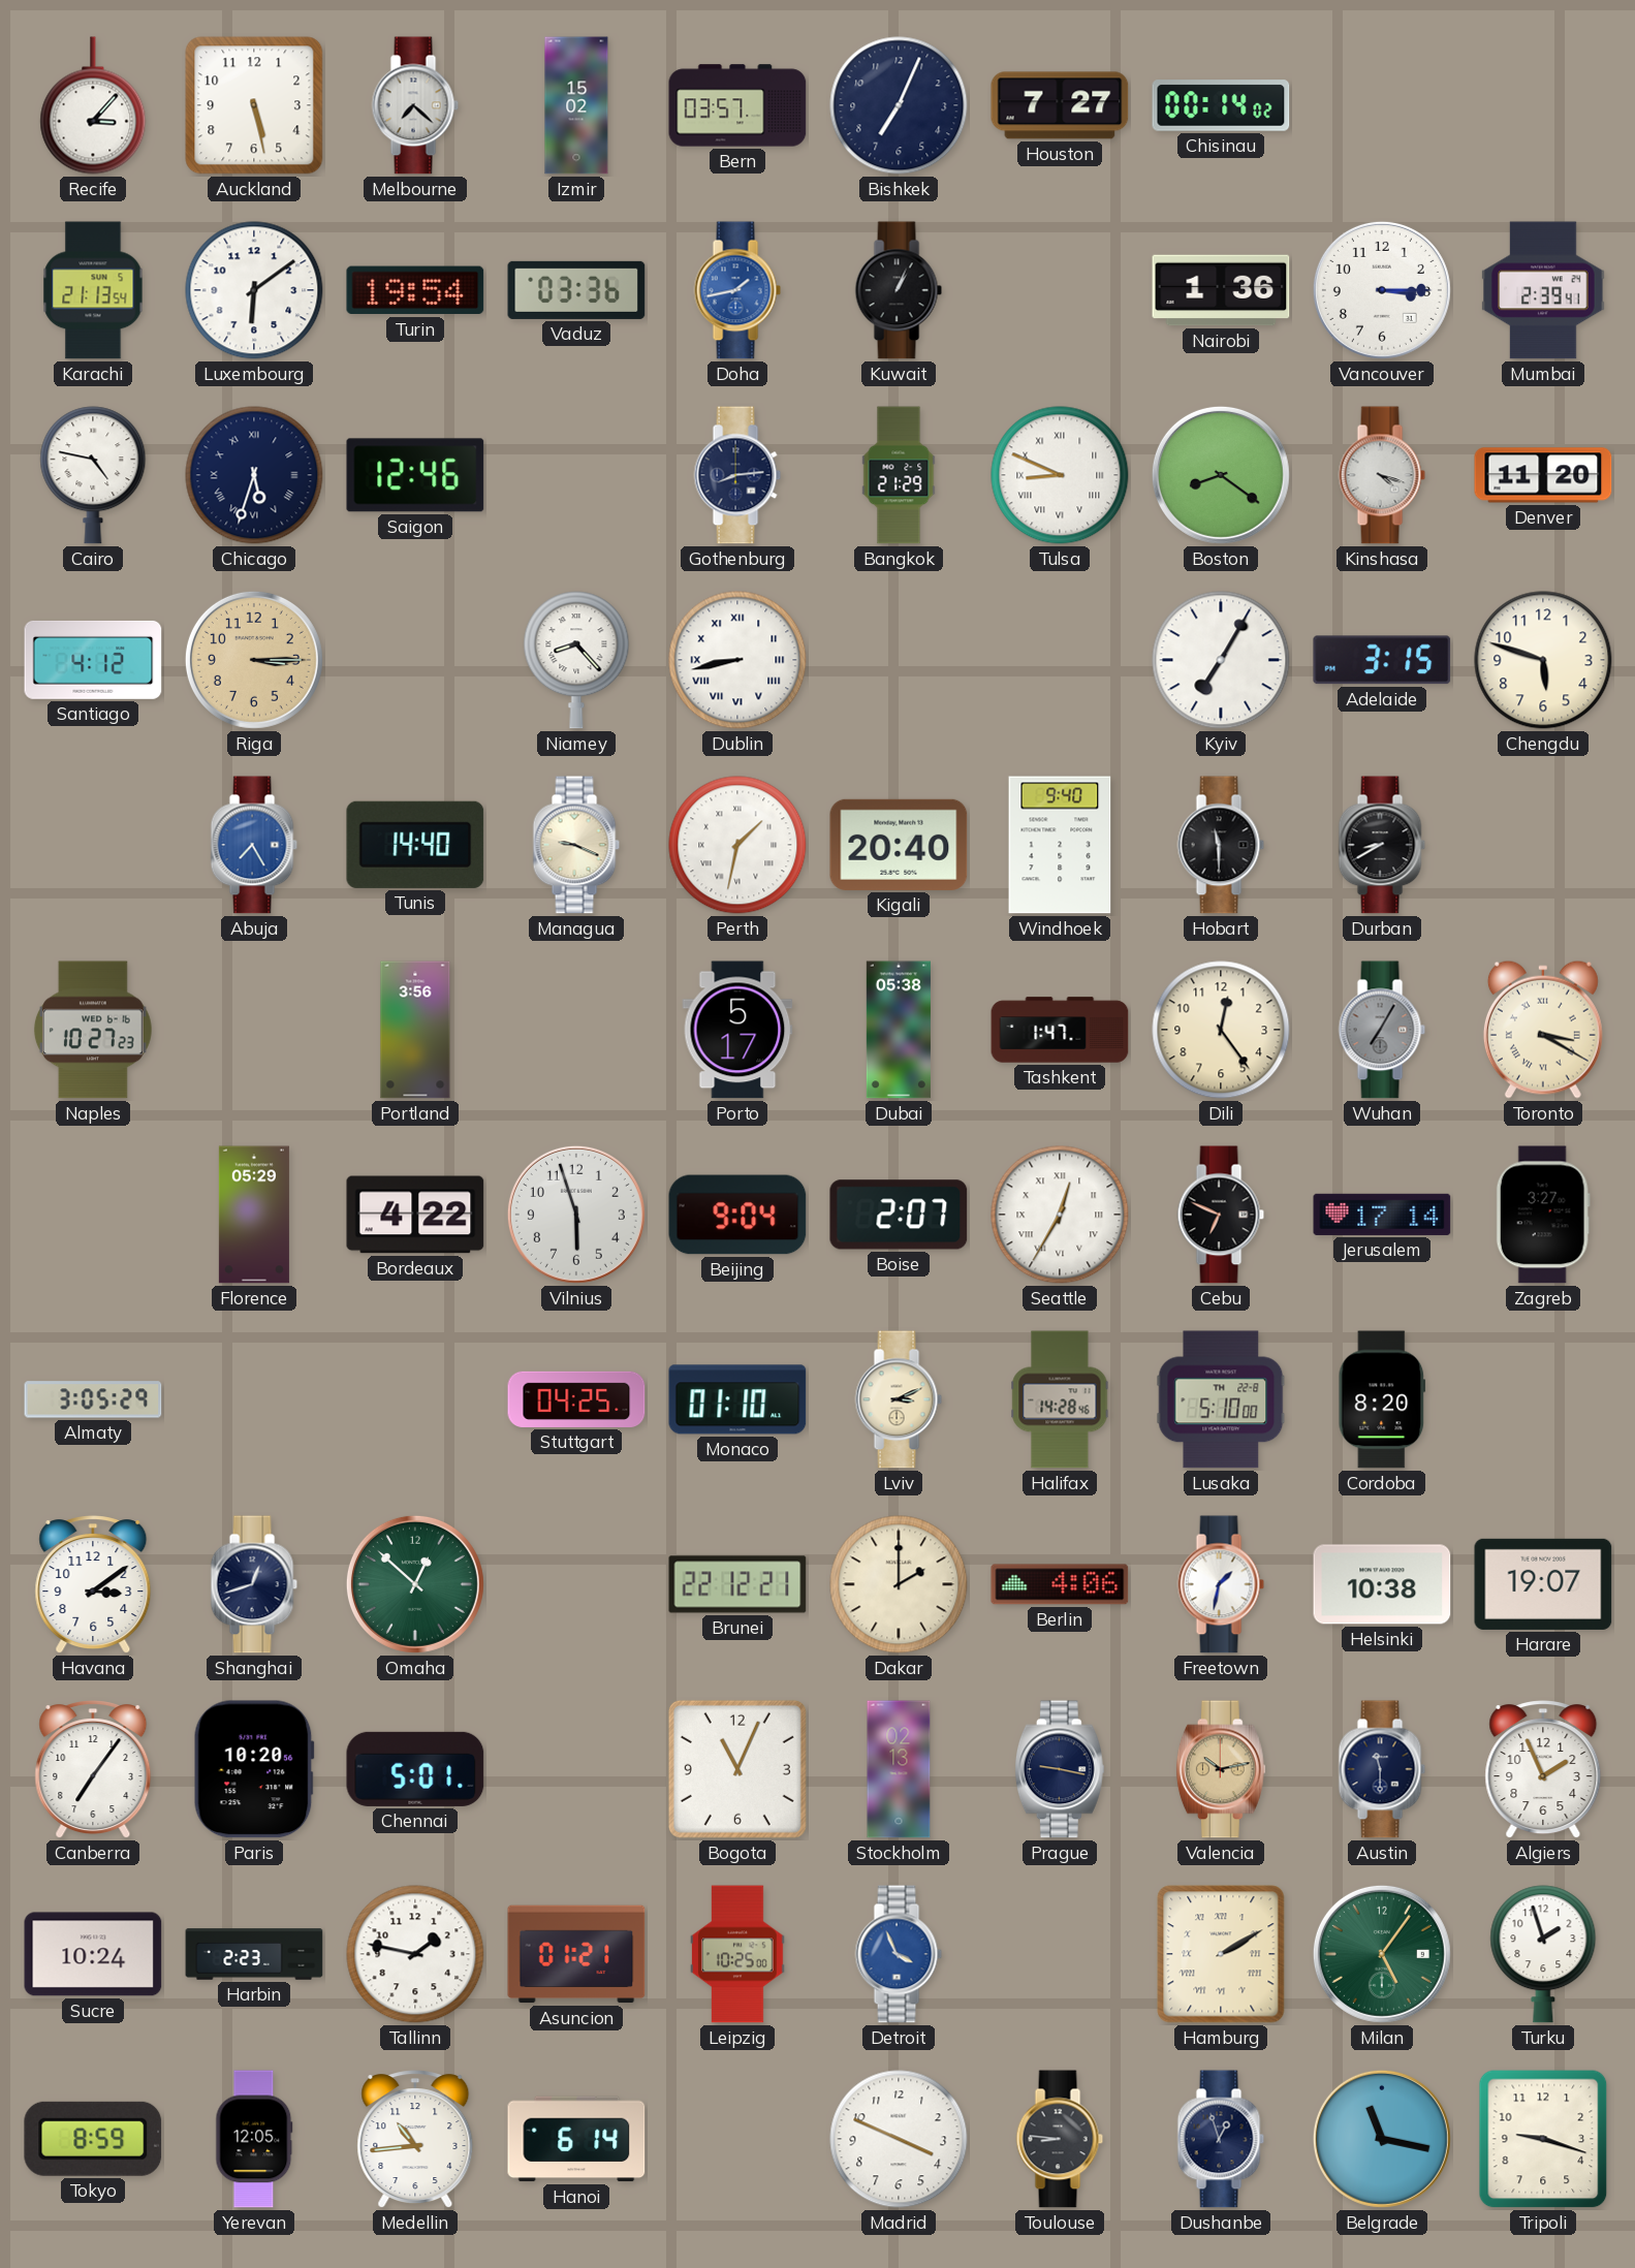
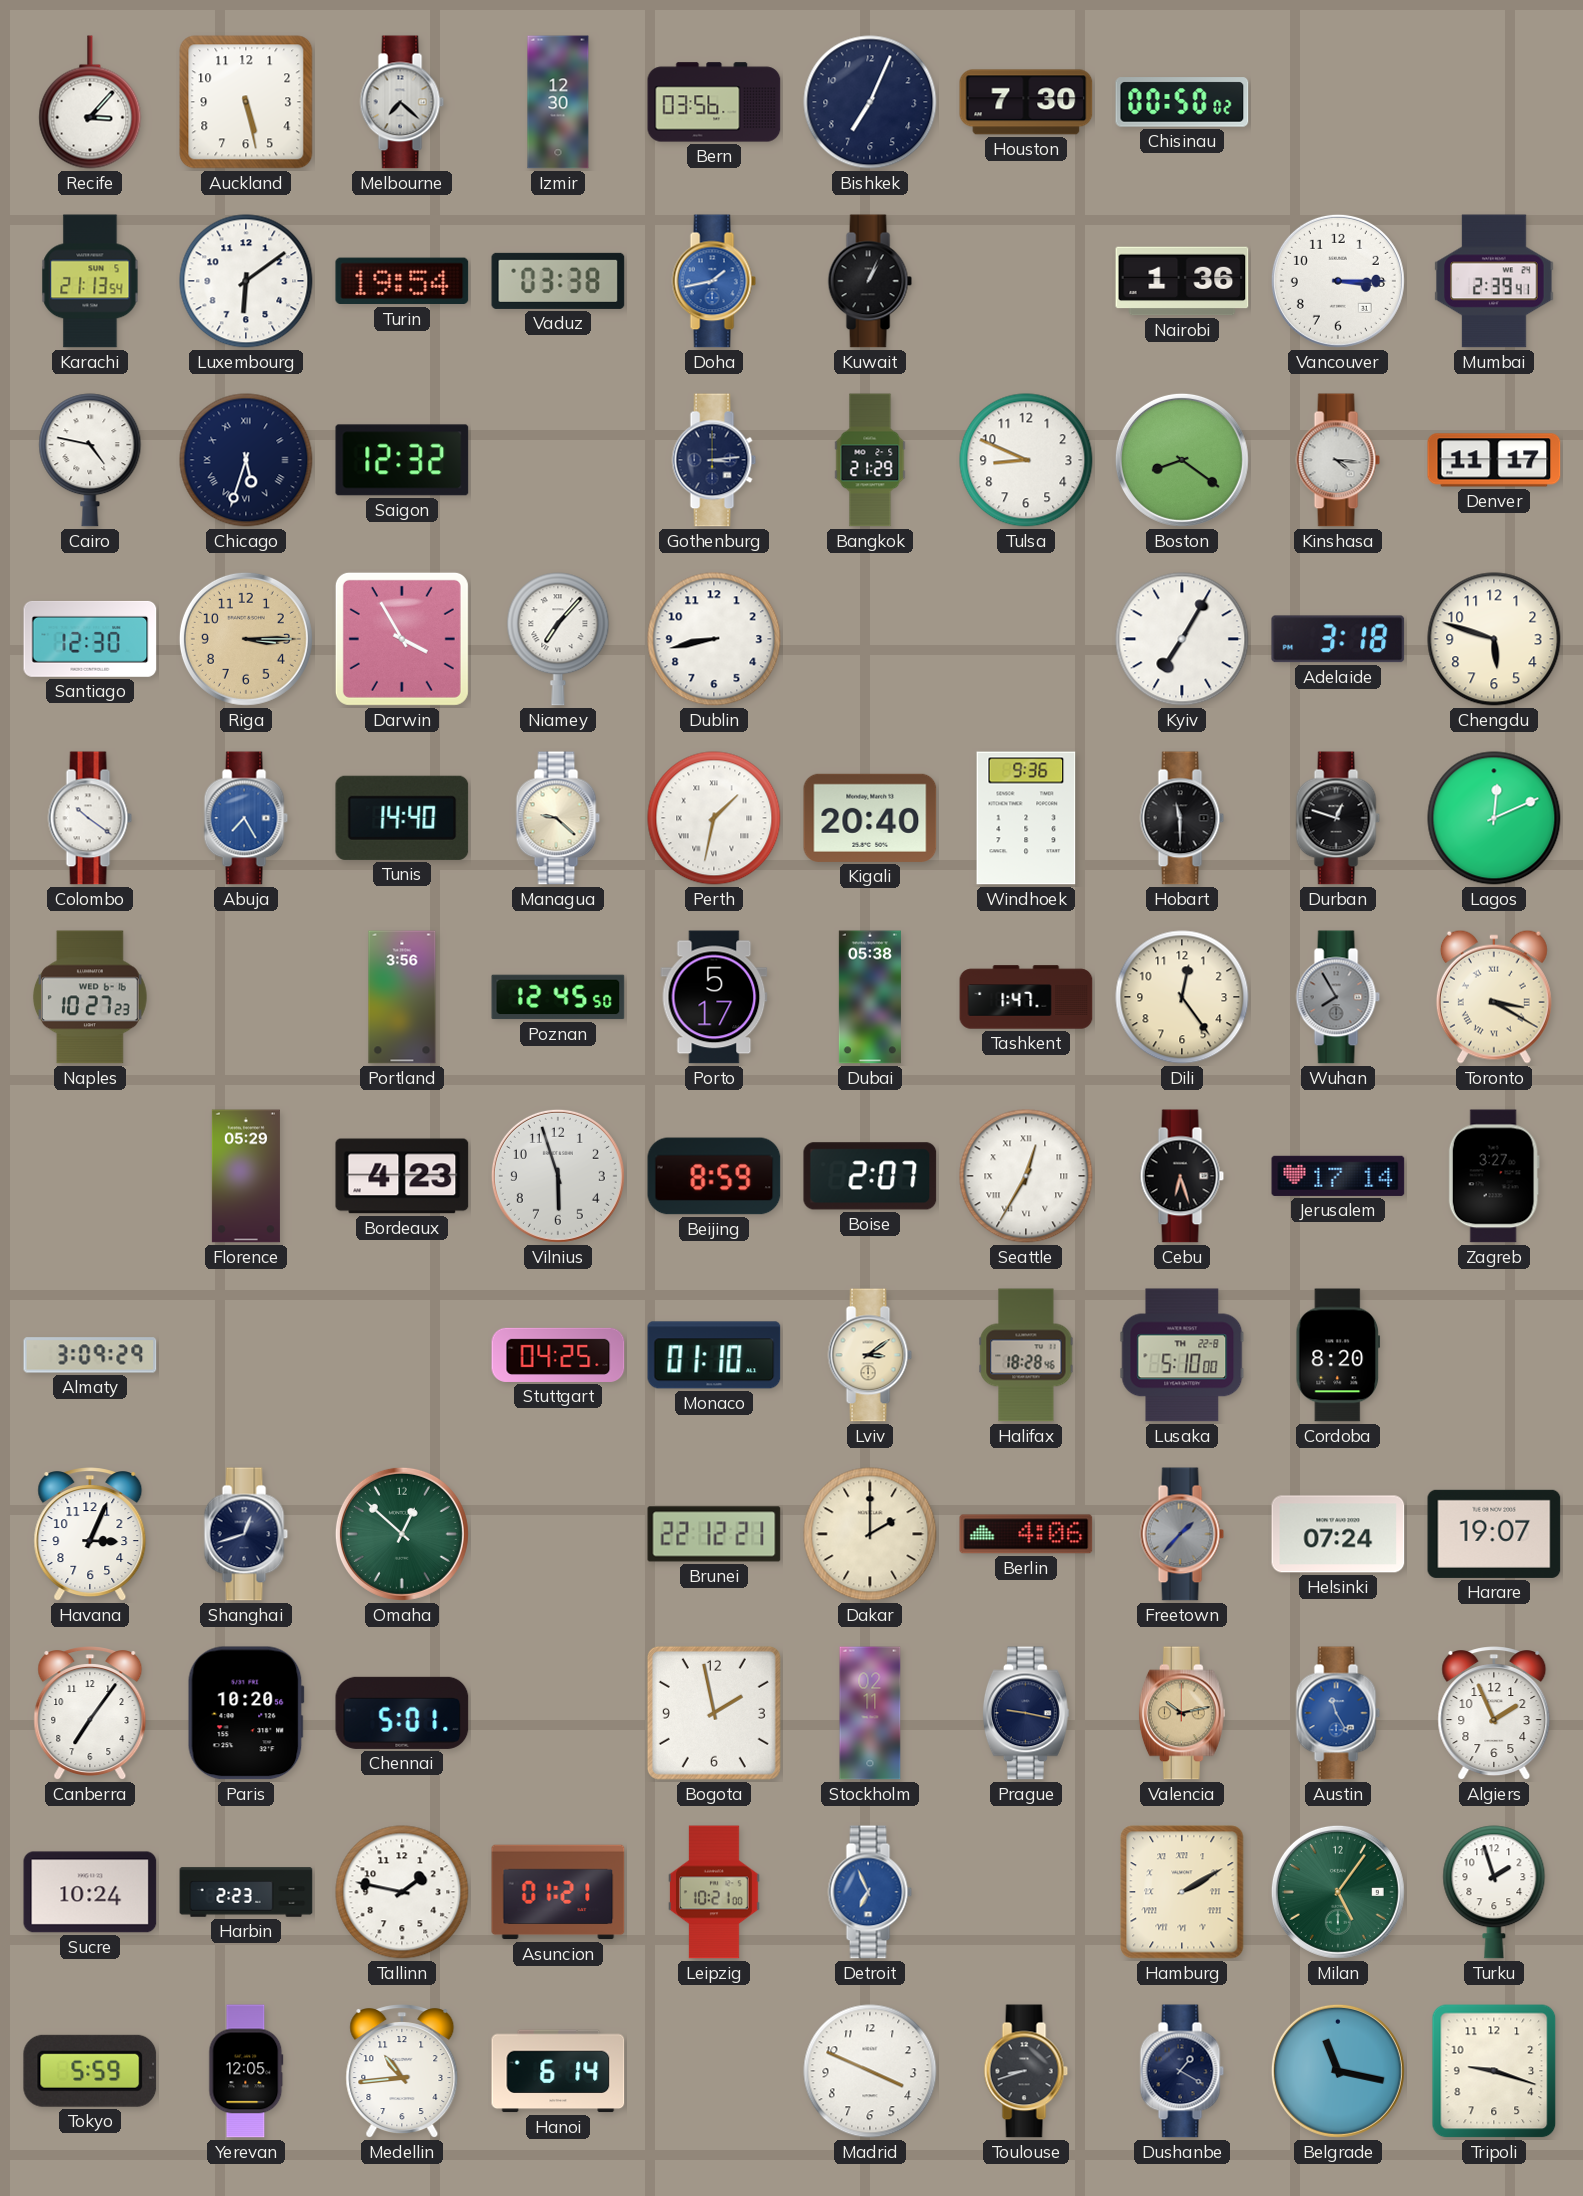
Izmir: 15:02 -> 12:30
Bern: 03:57 -> 03:56
Houston: 7:27 -> 7:30
Chisinau: 00:14 -> 00:50
Vaduz: 03:36 -> 03:38
Saigon: 12:46 -> 12:32
Gothenburg: 8:14 -> 3:14
Tulsa numerals: Roman -> Arabic
Kinshasa: 4:18 -> 4:16
Denver: 11:20 -> 11:17
Santiago: 4:12 -> 12:30
Darwin: none -> 3:55
Niamey: 8:23 -> 7:07
Dublin numerals: Roman -> Arabic
Adelaide: 3:15 -> 3:18
Colombo: none -> 10:21
Managua: 9:19 -> 9:22
Windhoek: 9:40 -> 9:36
Durban: 8:40 -> 12:48
Lagos: none -> 12:11
Poznan: none -> 12:45
Wuhan: 7:05 -> 7:55
Bordeaux: 4:22 -> 4:23
Beijing: 9:04 -> 8:59
Cebu: 6:49 -> 6:27
Almaty: 3:05 -> 3:09
Lviv: 3:11 -> 3:09
Halifax: 14:28 -> 18:28
Havana: 3:09 -> 3:04
Freetown: 1:32 -> 1:37
Freetown dial: white -> grey
Helsinki: 10:38 -> 07:24
Bogota: 11:04 -> 1:58
Stockholm: 02:13 -> 02:11
Austin: 11:30 -> 11:25
Austin dial: navy -> blue
Leipzig: 10:25 -> 10:21
Detroit: 3:56 -> 6:56
Tokyo: 8:59 -> 5:59
Toulouse: 8:46 -> 8:42
Dushanbe: 12:57 -> 1:20
